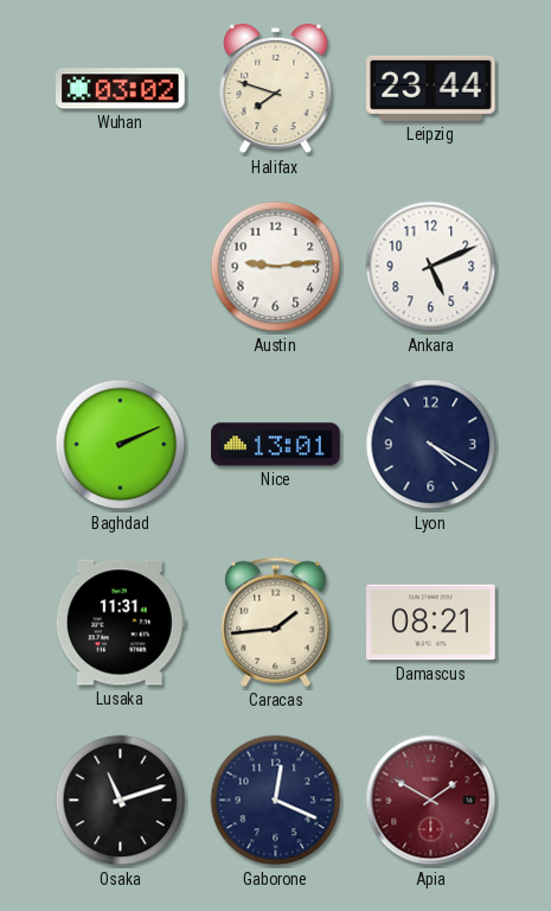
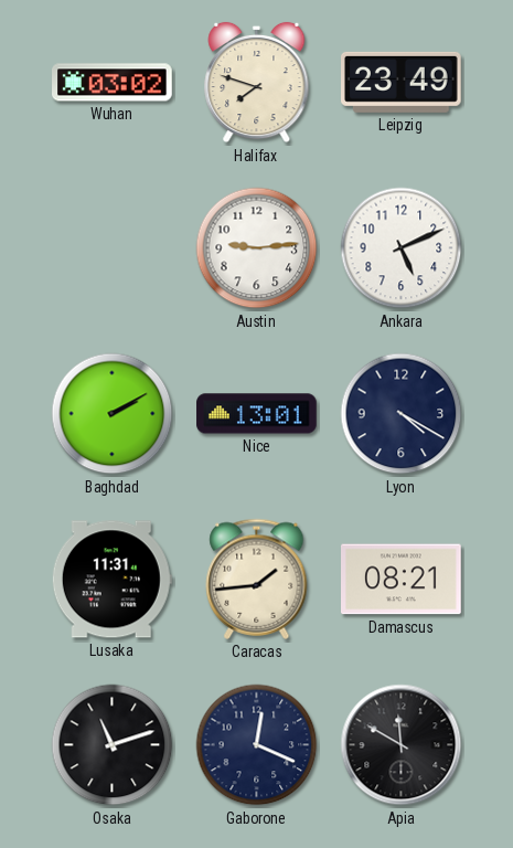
Leipzig: 23:44 -> 23:49
Baghdad: 2:11 -> 2:10
Apia: 1:50 -> 11:50
Apia dial: burgundy -> black
